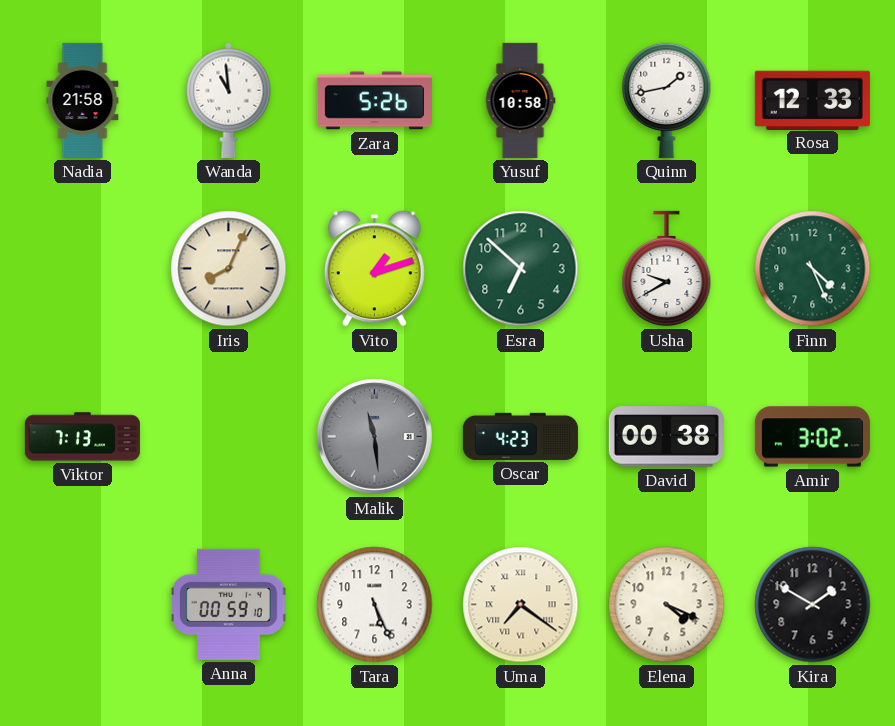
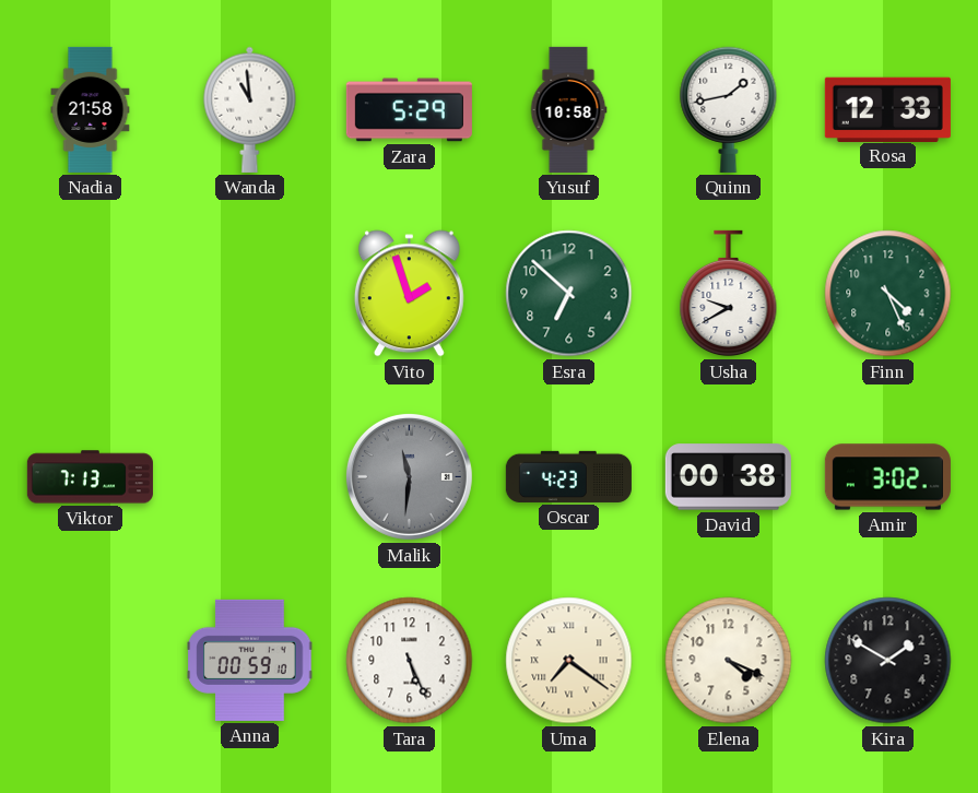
Zara: 5:26 -> 5:29
Iris: 8:04 -> none
Vito: 1:12 -> 1:57
Malik: 11:29 -> 11:31
